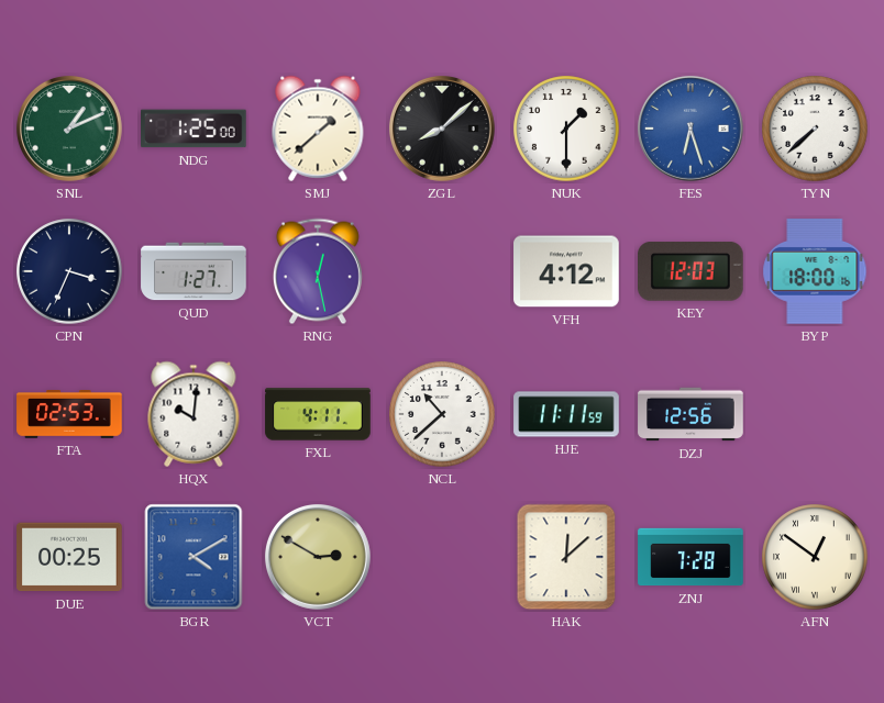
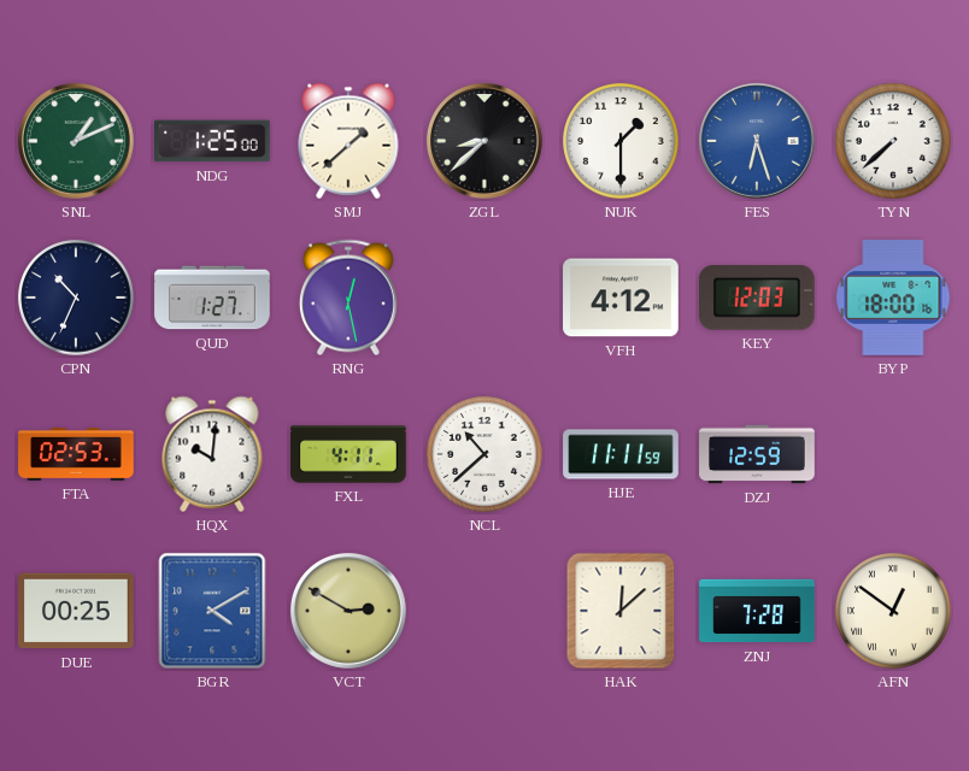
ZGL: 8:08 -> 8:38
CPN: 3:34 -> 10:34
DZJ: 12:56 -> 12:59
